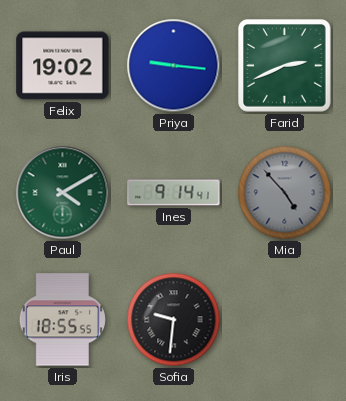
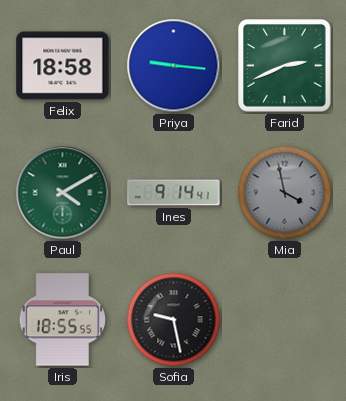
Felix: 19:02 -> 18:58
Mia: 4:53 -> 3:58
Sofia: 9:31 -> 9:28
